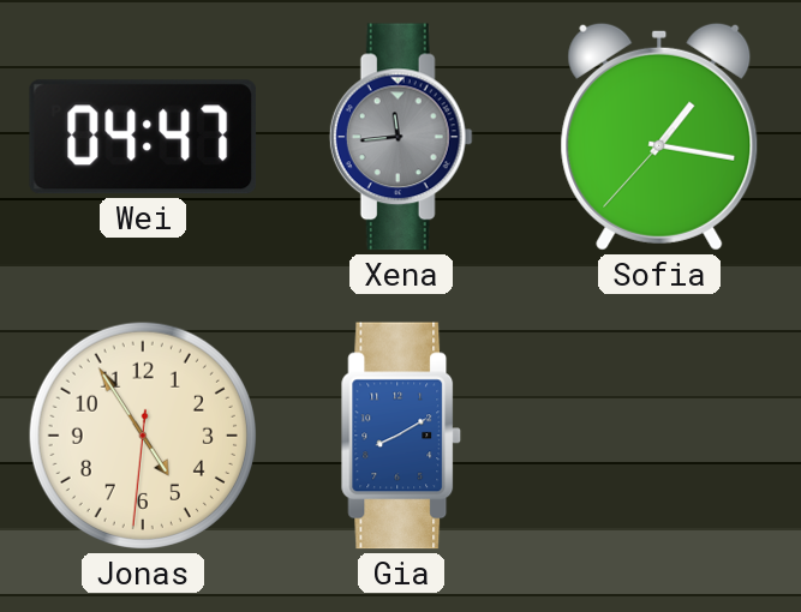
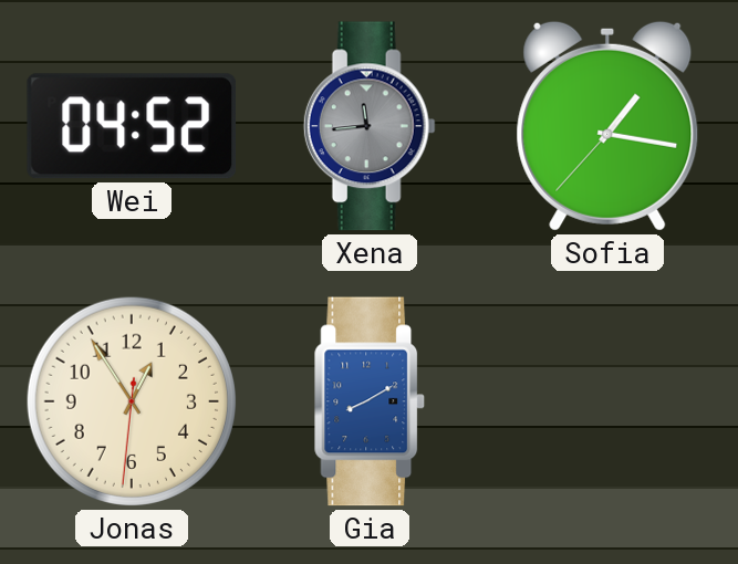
Wei: 04:47 -> 04:52
Jonas: 4:54 -> 12:54
